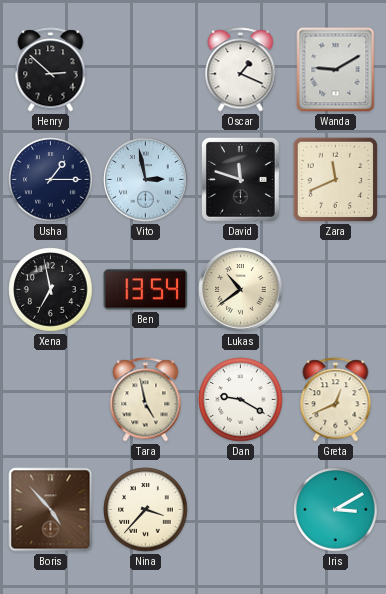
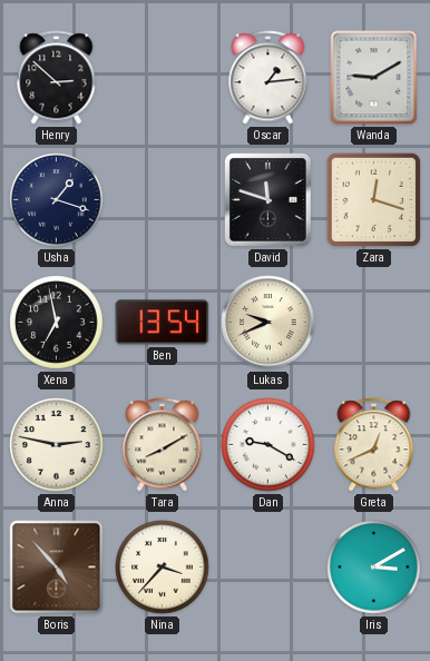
Oscar: 1:19 -> 1:14
Usha: 1:15 -> 1:18
Vito: 2:58 -> none
Zara: 11:41 -> 12:18
Lukas: 10:39 -> 9:41
Anna: none -> 2:47
Tara: 4:58 -> 8:10
